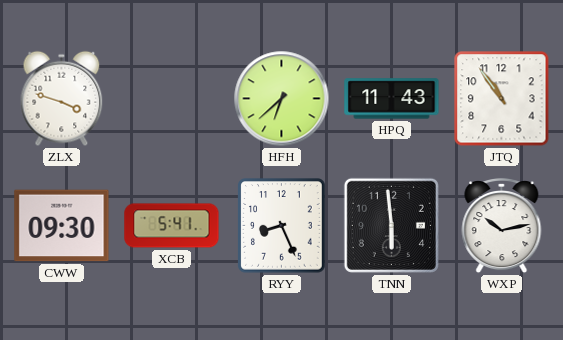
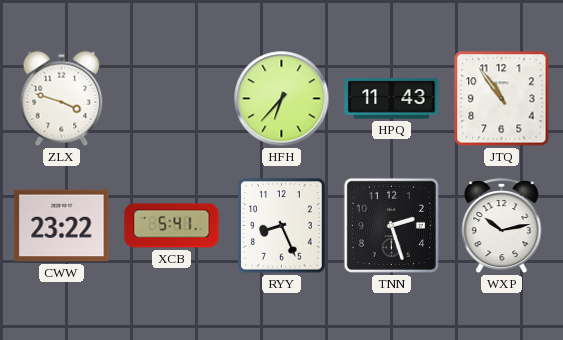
HFH: 6:38 -> 6:37
CWW: 09:30 -> 23:22
TNN: 5:59 -> 2:27
